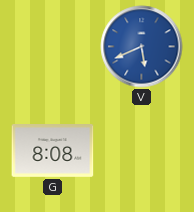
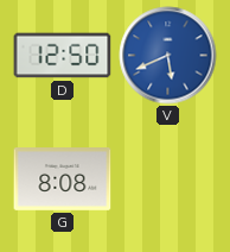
D: none -> 12:50
